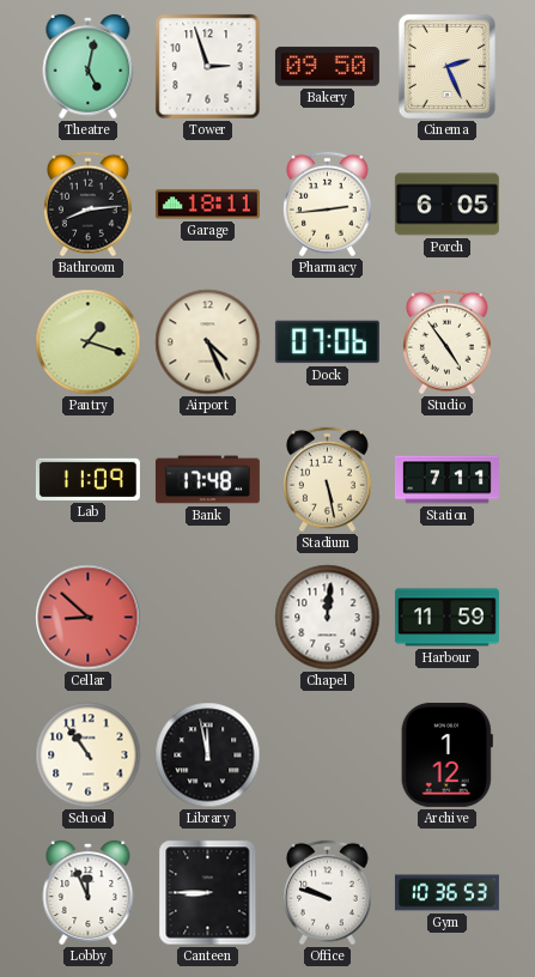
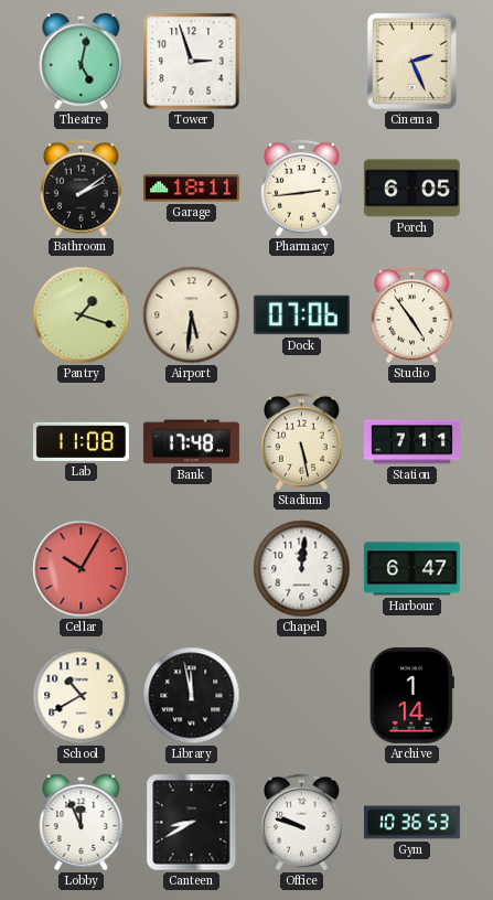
Bakery: 09:50 -> none
Bathroom: 8:14 -> 2:09
Airport: 4:26 -> 5:31
Lab: 11:09 -> 11:08
Cellar: 8:52 -> 10:05
Harbour: 11:59 -> 6:47
School: 10:54 -> 10:40
Archive: 1:12 -> 1:14
Canteen: 8:45 -> 8:40
